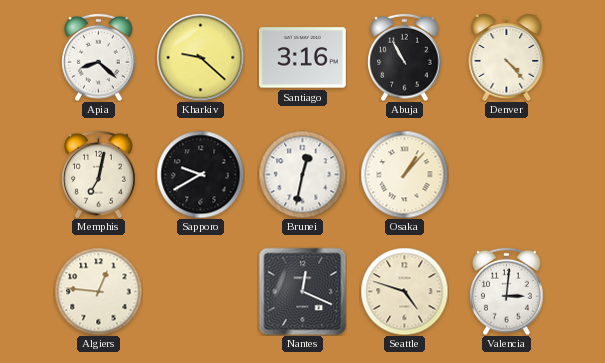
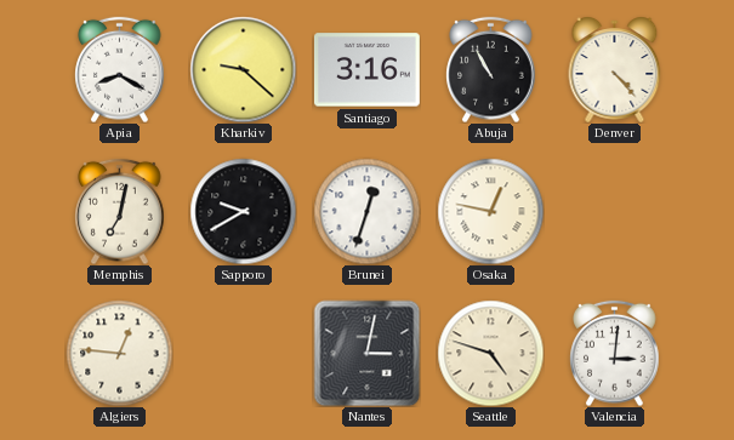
Apia: 8:22 -> 8:20
Brunei: 12:32 -> 12:33
Osaka: 1:07 -> 12:47
Nantes: 12:19 -> 3:02
